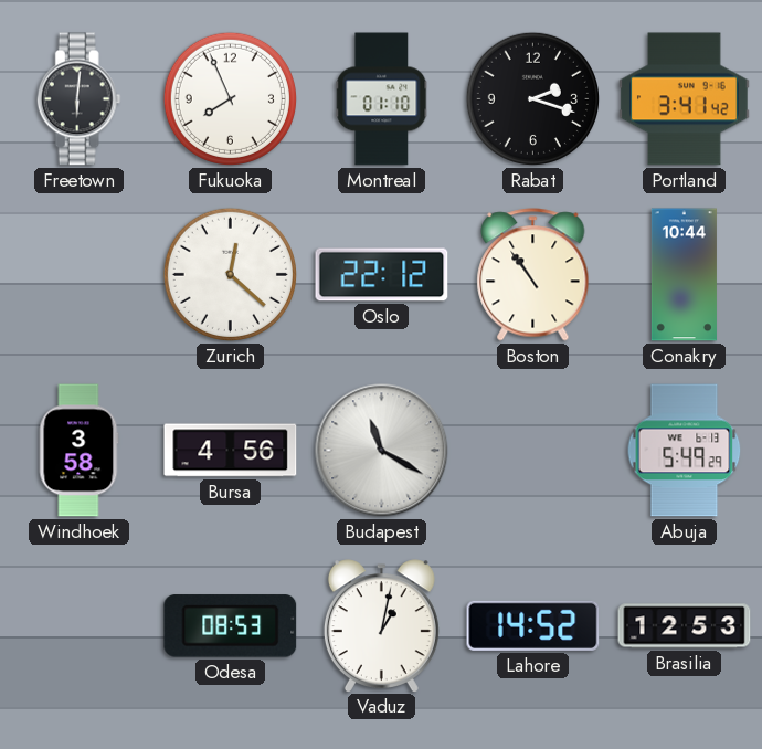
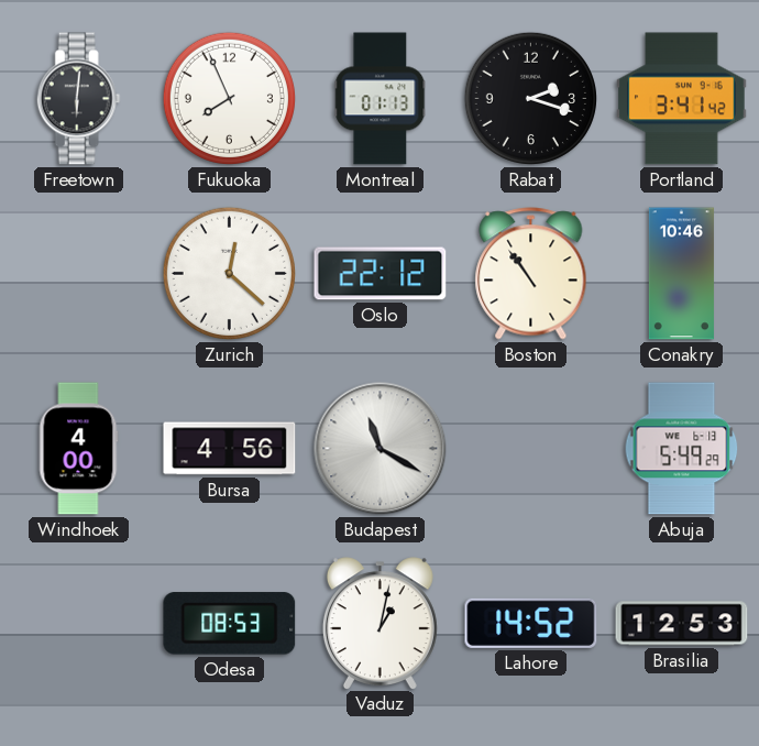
Montreal: 01:10 -> 01:13
Conakry: 10:44 -> 10:46
Windhoek: 3:58 -> 4:00
